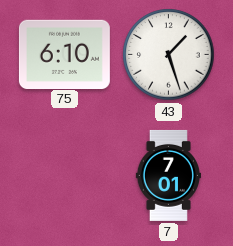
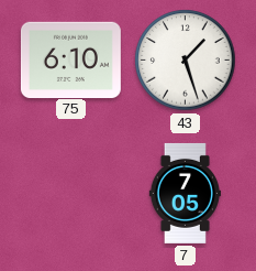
7: 7:01 -> 7:05
